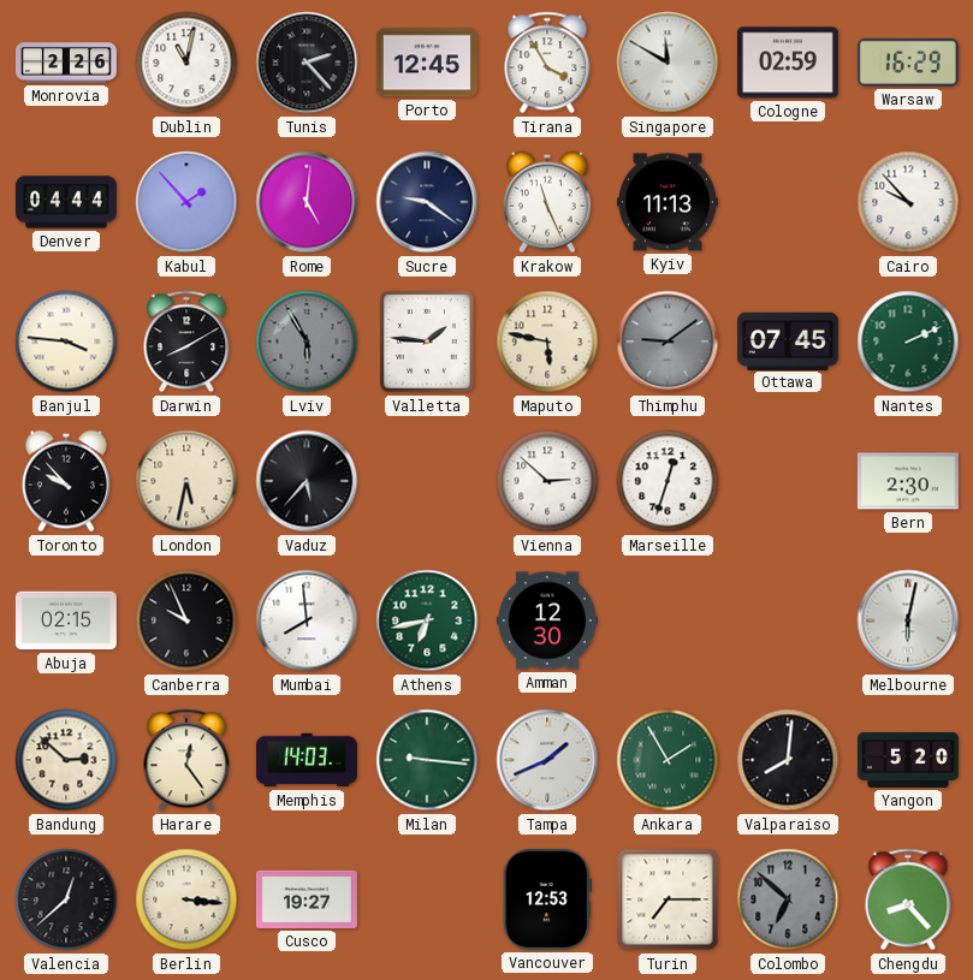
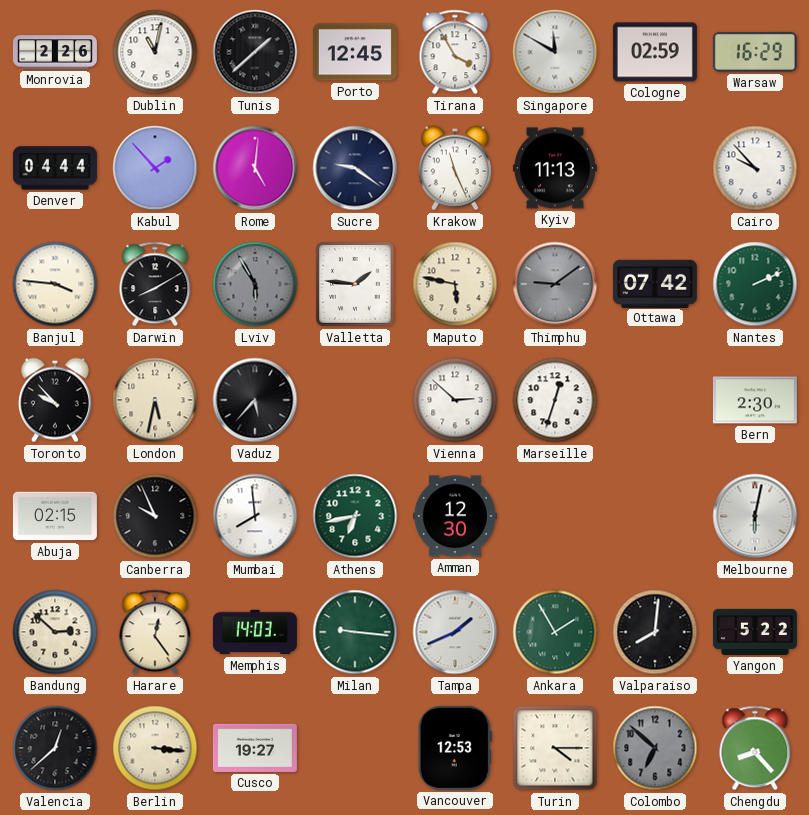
Tunis: 2:23 -> 1:38
Ottawa: 07:45 -> 07:42
Yangon: 5:20 -> 5:22
Turin: 7:15 -> 4:15
